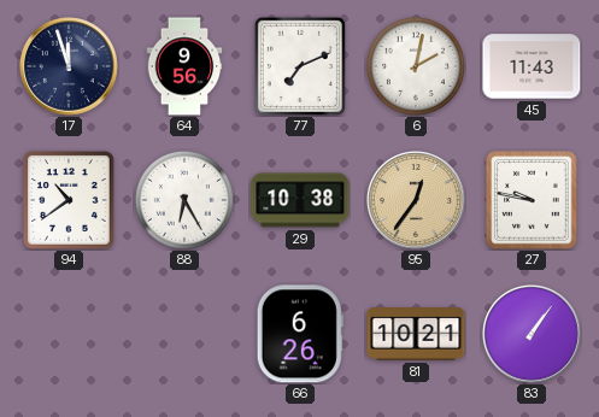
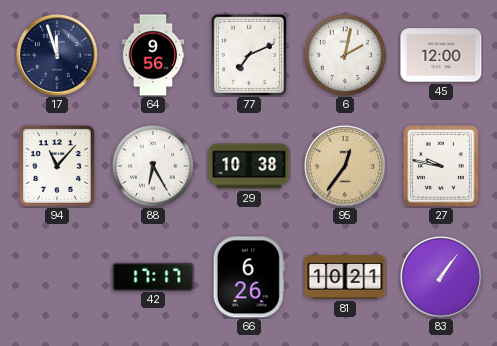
45: 11:43 -> 12:00
94: 10:39 -> 11:07
42: none -> 17:17
